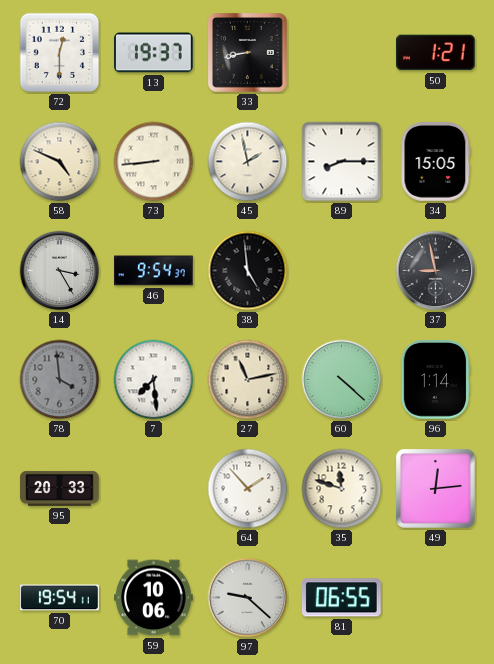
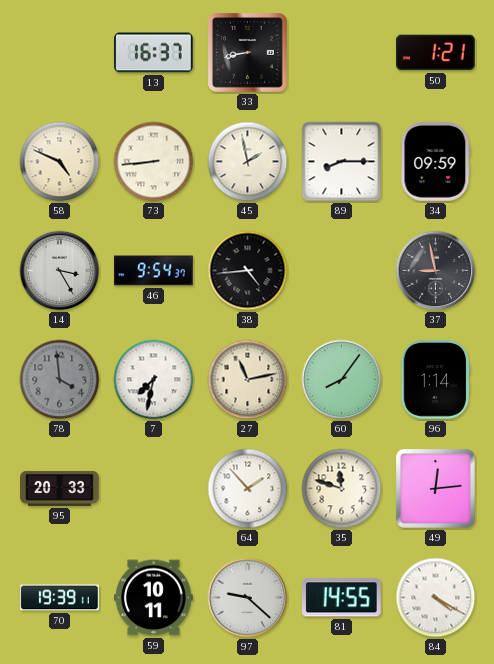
72: 12:30 -> none
13: 19:37 -> 16:37
34: 15:05 -> 09:59
38: 4:59 -> 4:44
7: 7:29 -> 7:32
60: 4:22 -> 8:06
70: 19:54 -> 19:39
59: 10:06 -> 10:11
81: 06:55 -> 14:55
84: none -> 4:20
